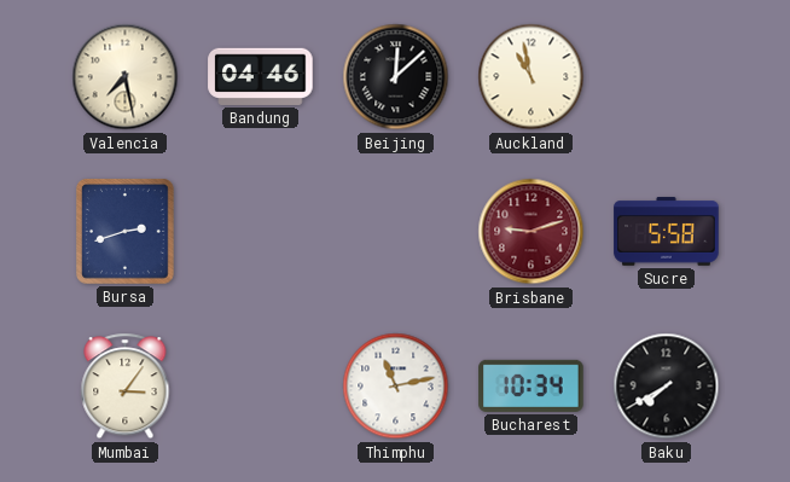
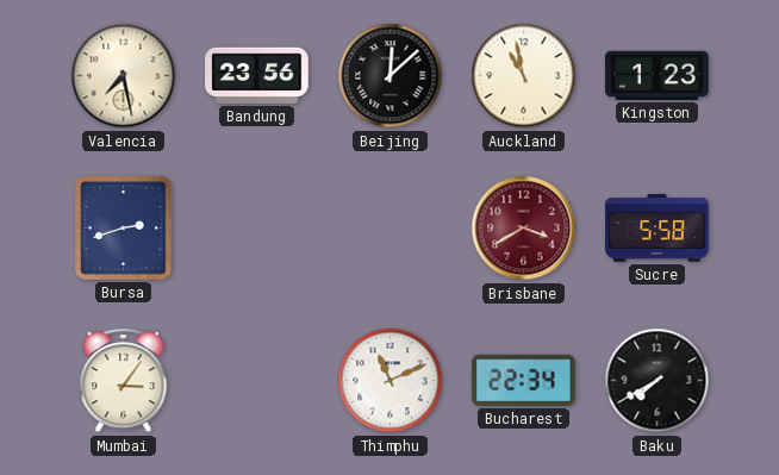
Bandung: 04:46 -> 23:56
Kingston: none -> 1:23
Brisbane: 9:12 -> 3:40
Thimphu: 11:13 -> 11:11
Bucharest: 10:34 -> 22:34
